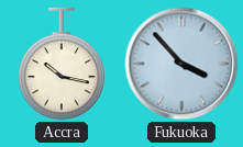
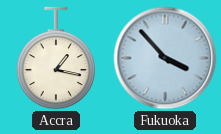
Accra: 10:17 -> 1:17
